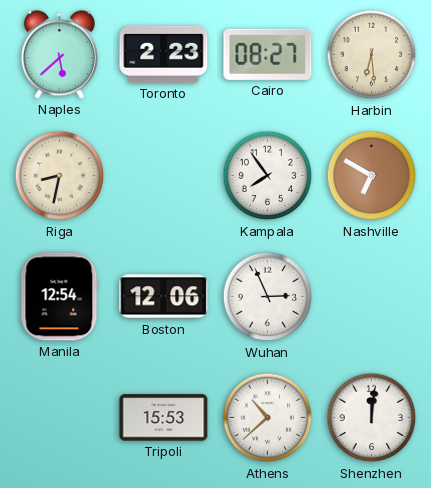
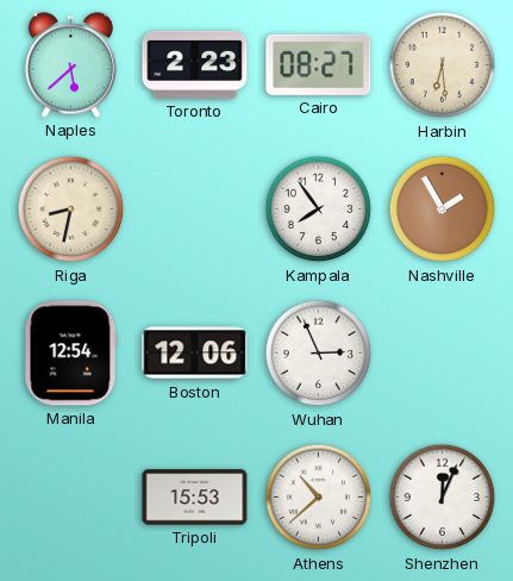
Nashville: 6:50 -> 1:55
Shenzhen: 12:01 -> 12:04
